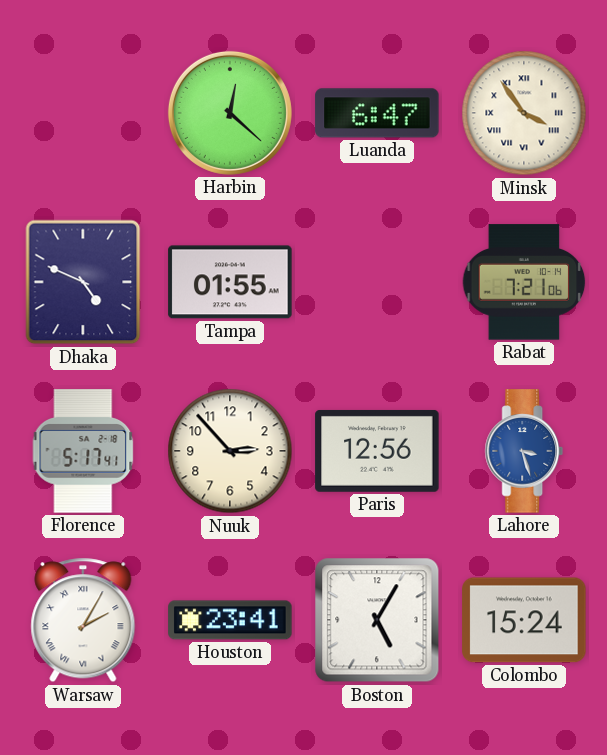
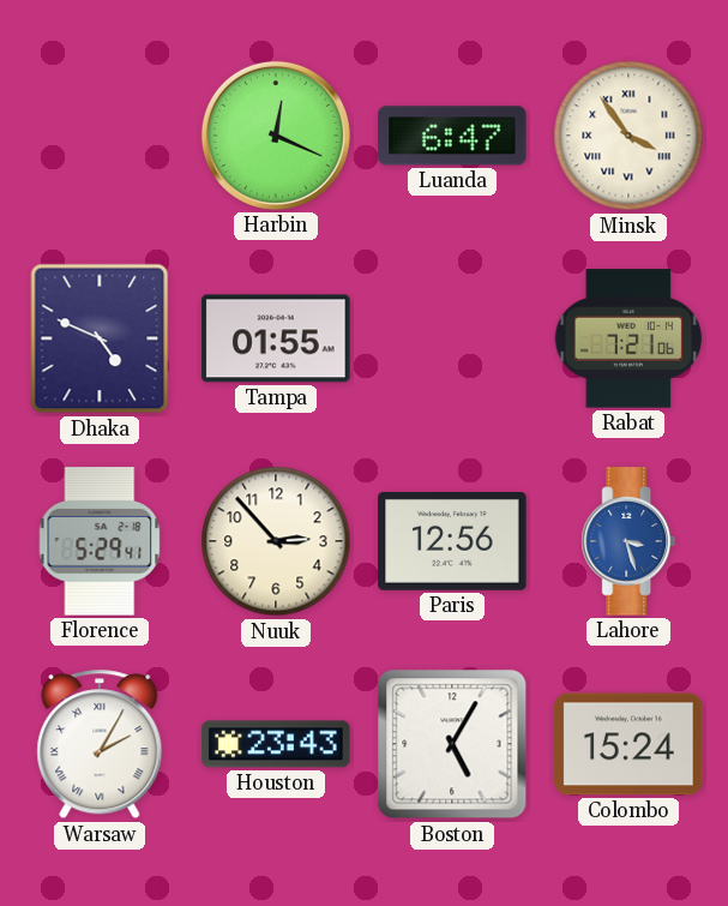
Harbin: 12:22 -> 12:19
Florence: 5:17 -> 5:29
Houston: 23:41 -> 23:43
